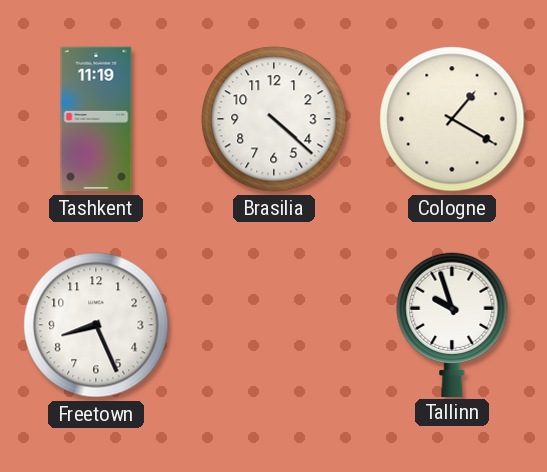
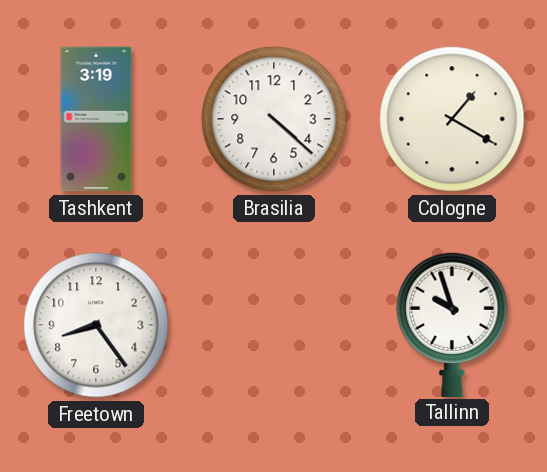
Tashkent: 11:19 -> 3:19
Freetown: 8:26 -> 8:24
